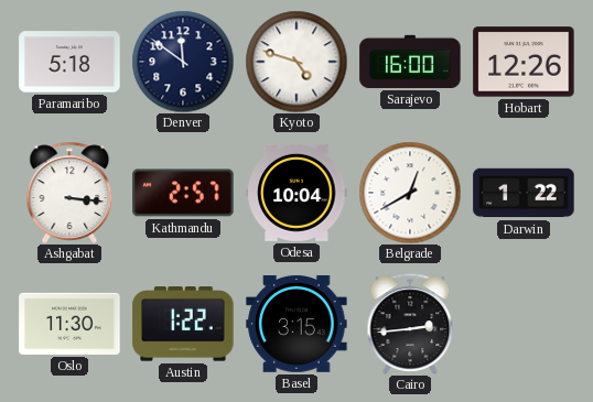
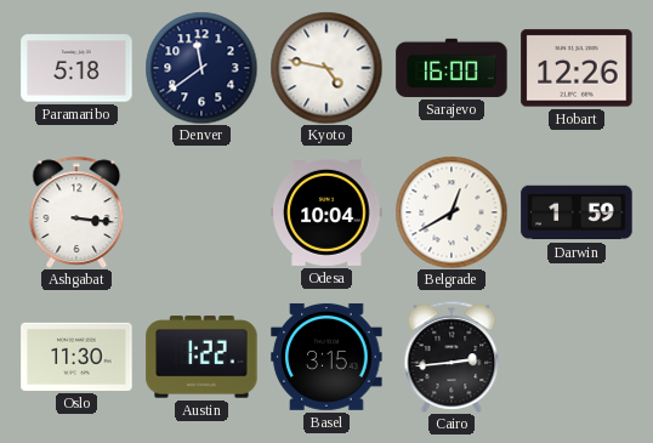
Denver: 11:51 -> 11:39
Kyoto: 4:48 -> 4:47
Kathmandu: 2:57 -> none
Darwin: 1:22 -> 1:59
